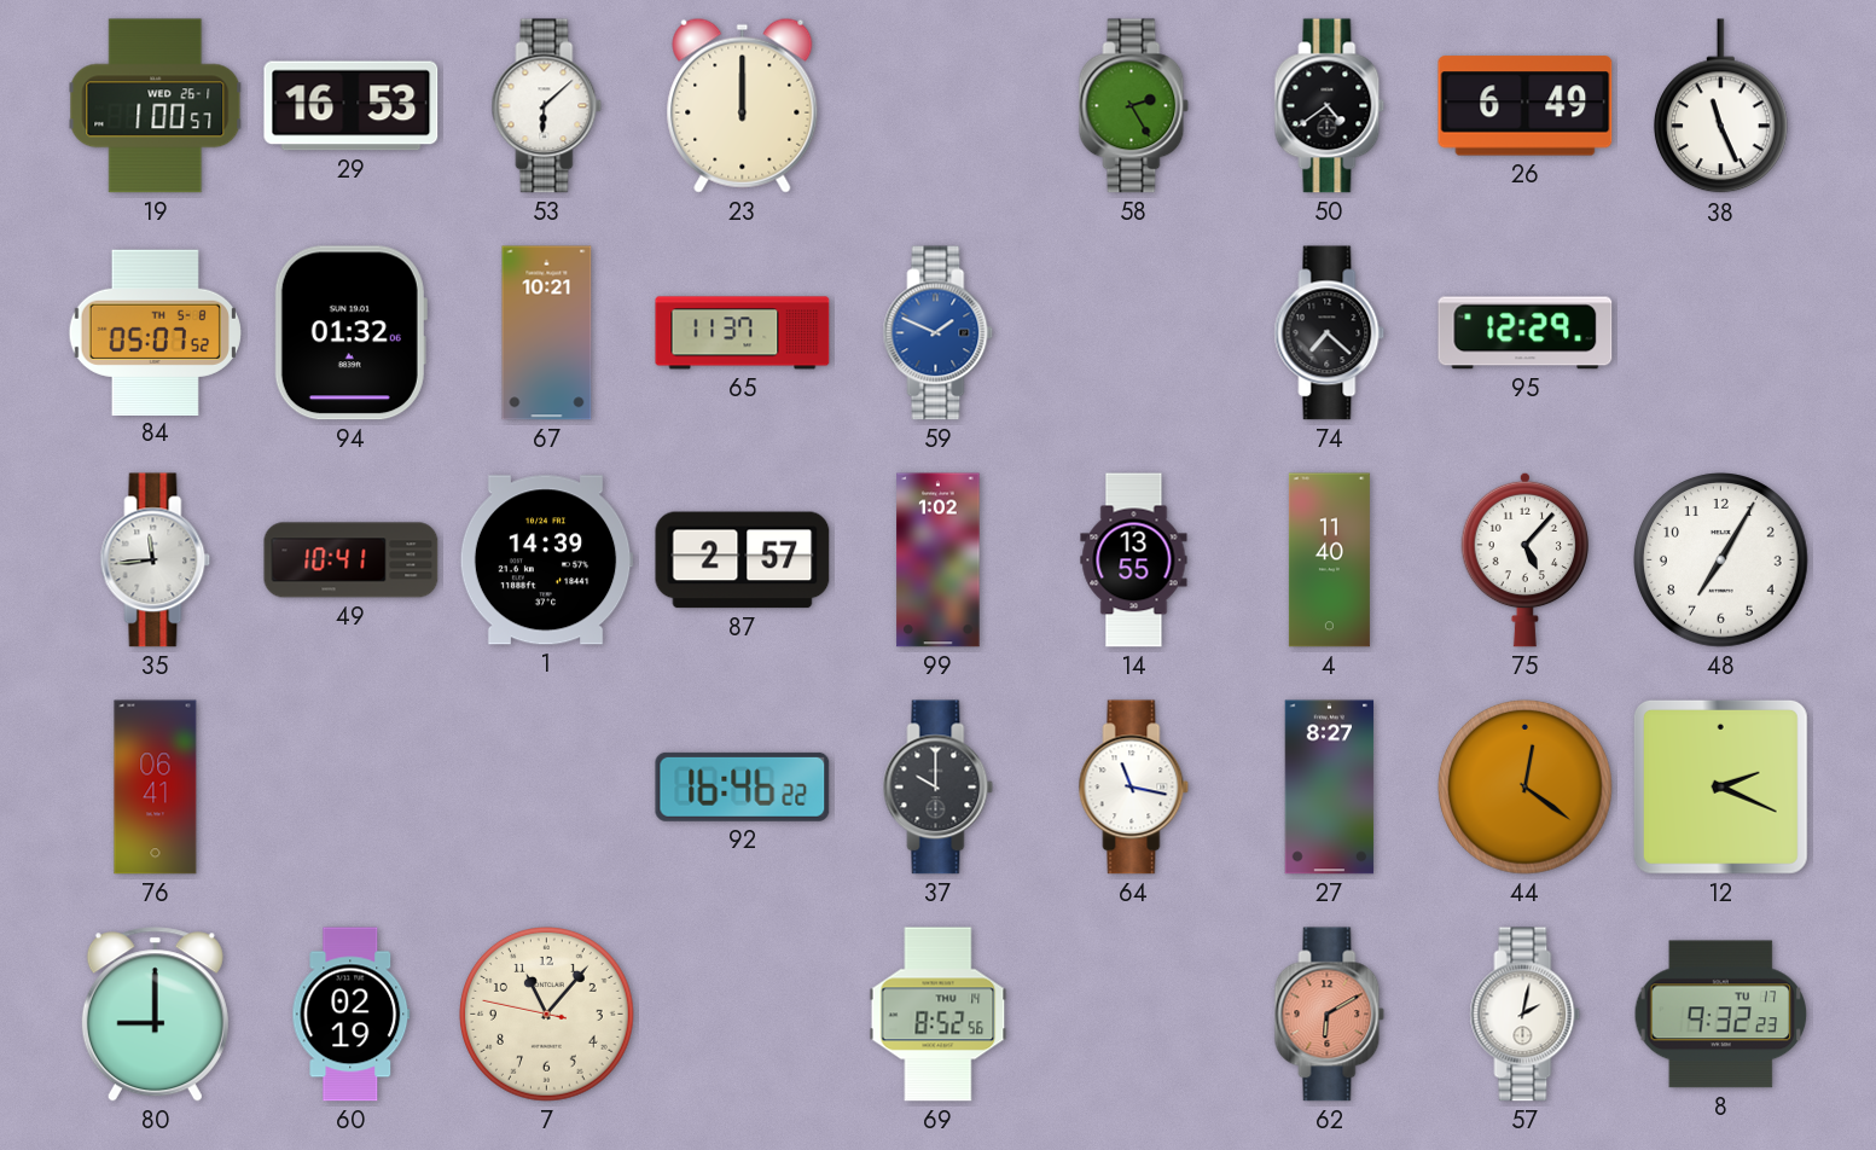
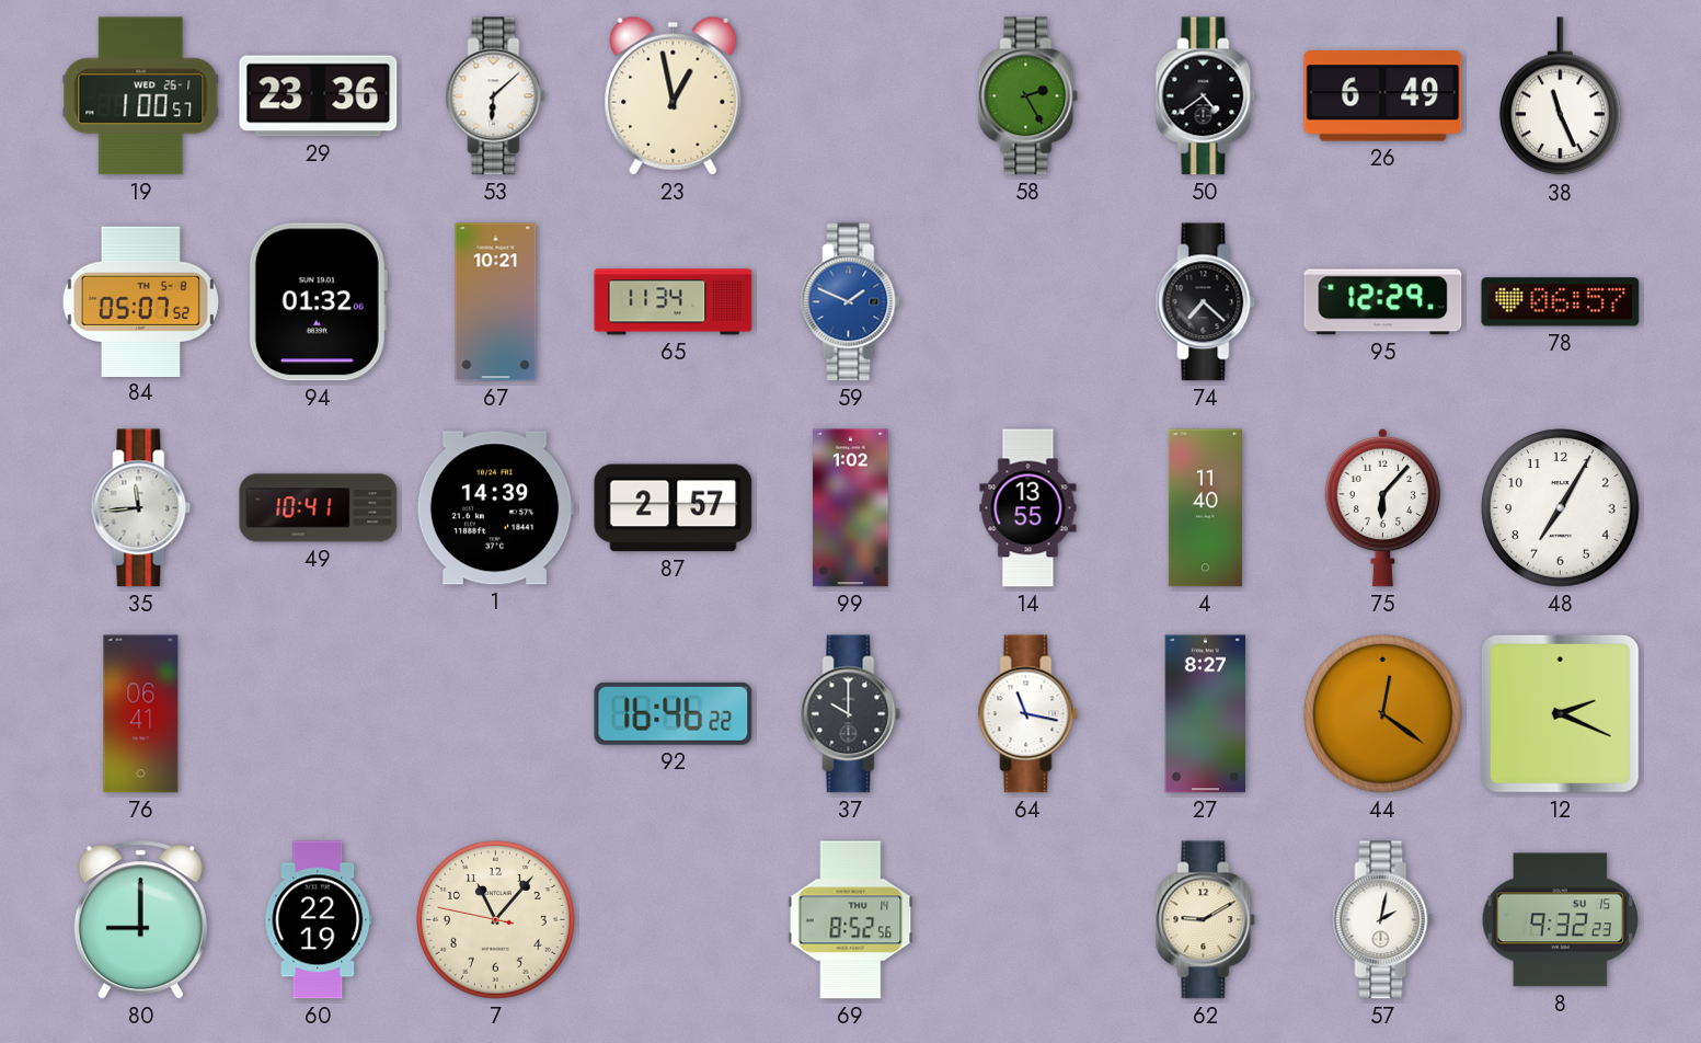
29: 16:53 -> 23:36
23: 12:00 -> 12:58
65: 11:37 -> 11:34
78: none -> 06:57
75: 5:07 -> 6:07
60: 02:19 -> 22:19
62: 6:10 -> 9:10
62 dial: salmon -> cream
8 date: TU 17 -> SU 15
